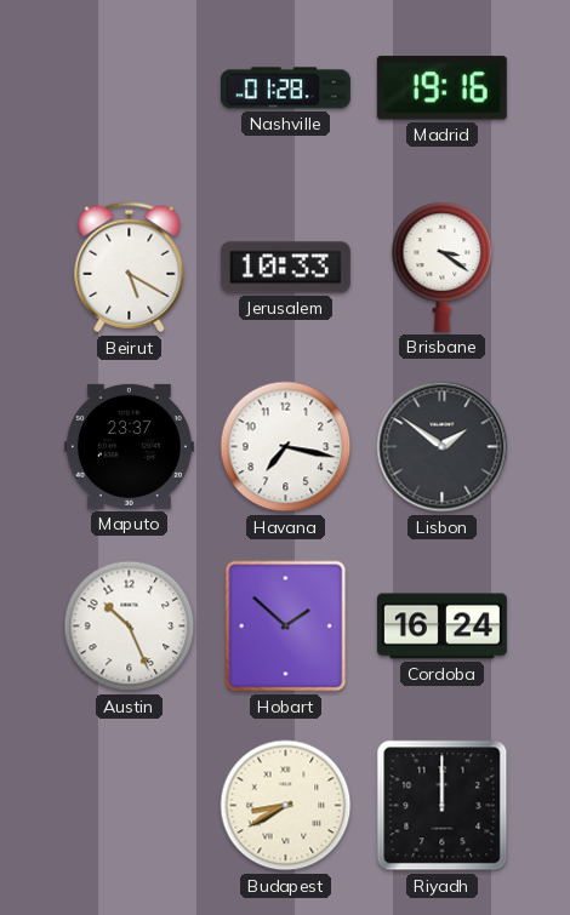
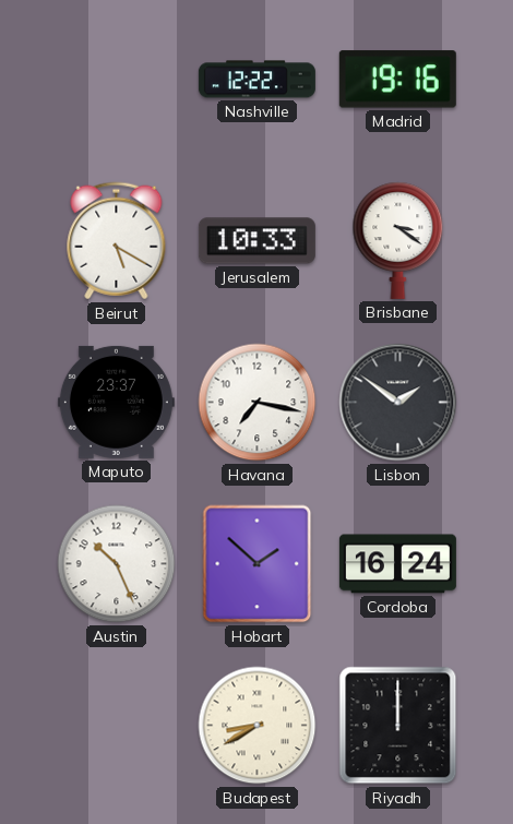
Nashville: 01:28 -> 12:22
